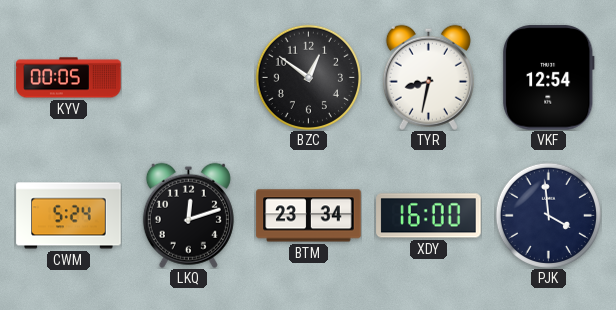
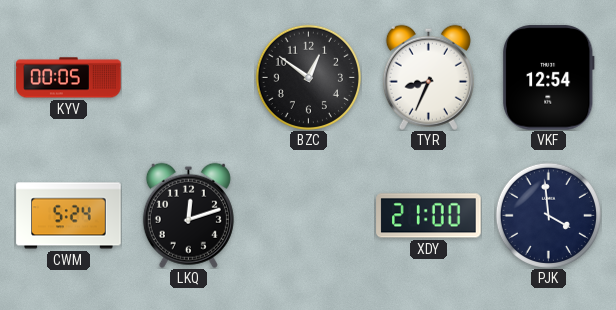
TYR: 8:32 -> 8:34
BTM: 23:34 -> none
XDY: 16:00 -> 21:00
